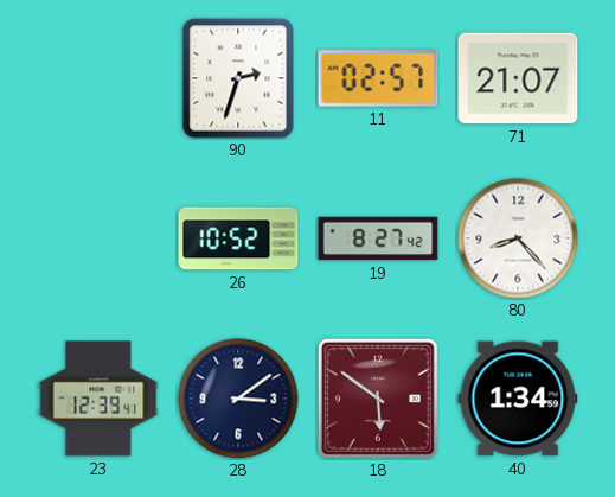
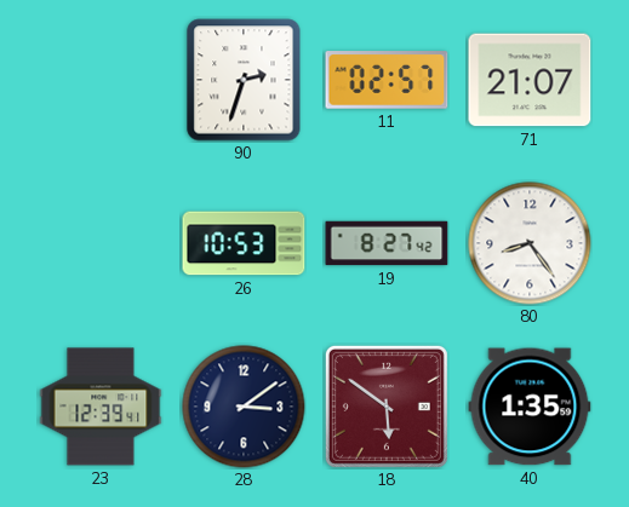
26: 10:52 -> 10:53
80: 8:23 -> 8:24
40: 1:34 -> 1:35
